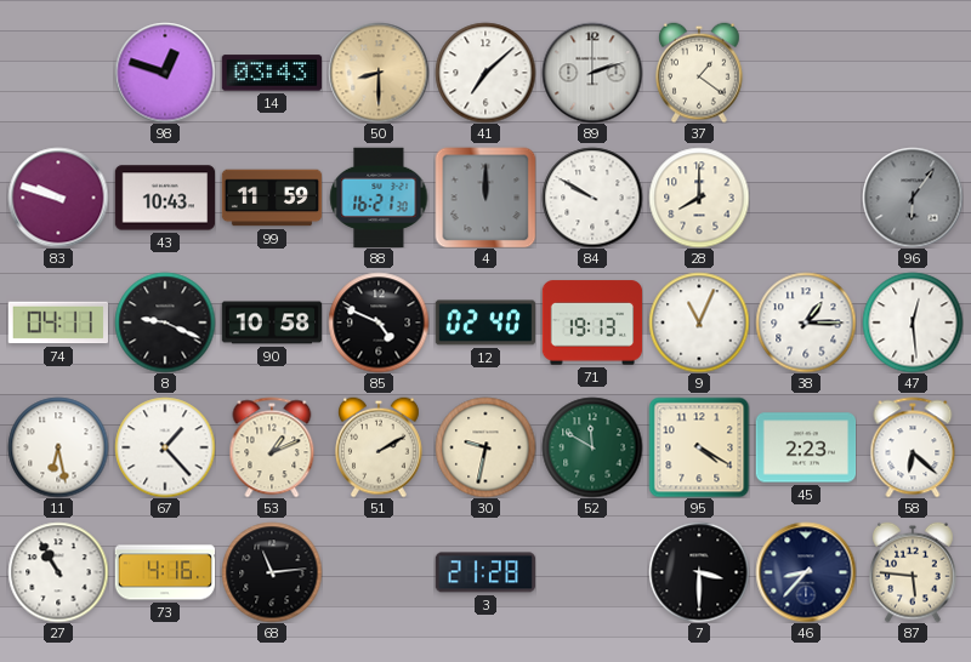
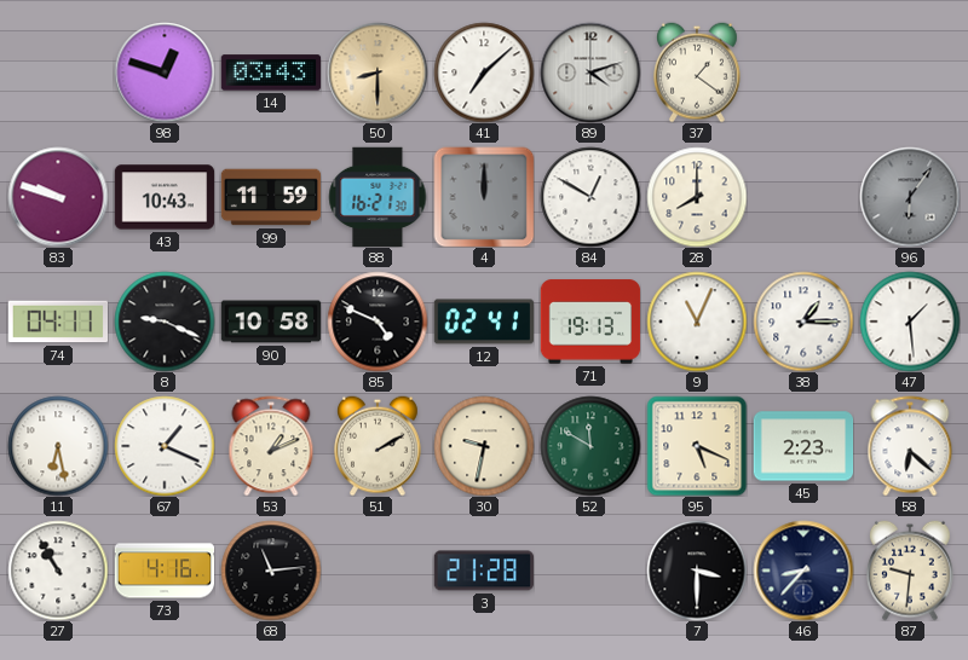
89: 2:12 -> 4:12
84: 9:50 -> 12:50
12: 02:40 -> 02:41
47: 12:29 -> 1:29
67: 1:23 -> 1:19
95: 4:20 -> 5:19
87: 5:46 -> 9:31
